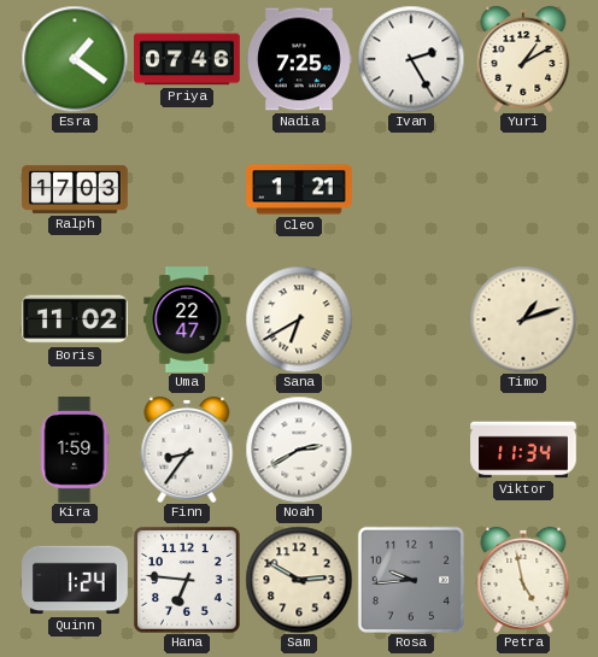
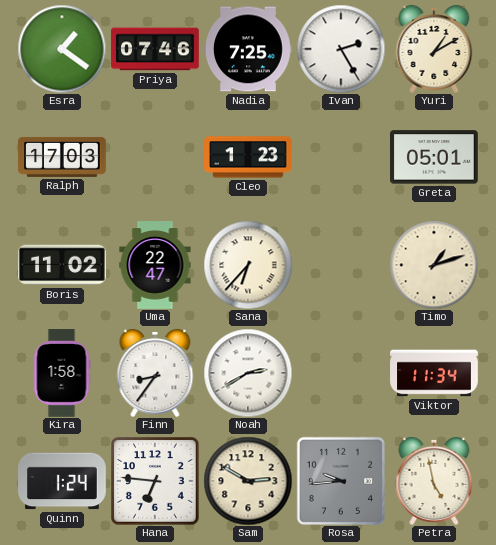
Cleo: 1:21 -> 1:23
Greta: none -> 05:01
Sana: 6:40 -> 6:37
Kira: 1:59 -> 1:58
